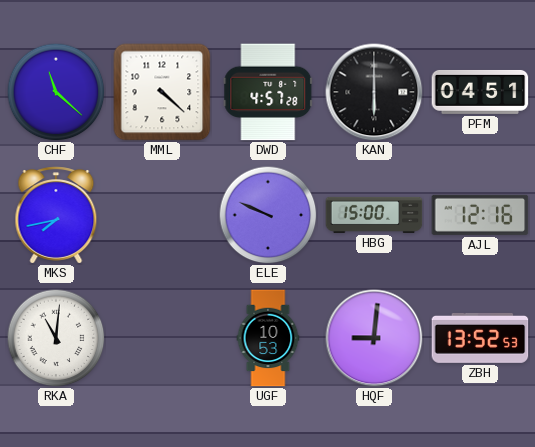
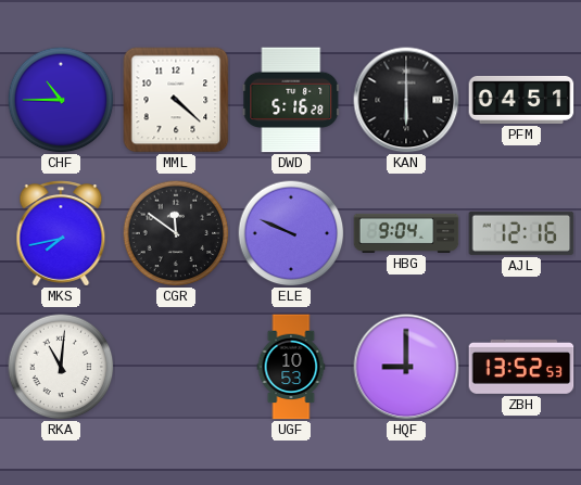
CHF: 11:22 -> 10:45
DWD: 4:57 -> 5:16
CGR: none -> 11:51
HBG: 15:00 -> 9:04
HQF: 9:01 -> 9:00
